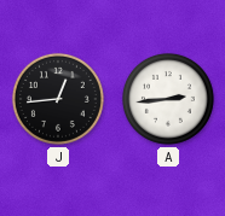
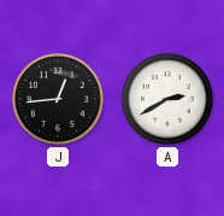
A: 2:44 -> 2:40
